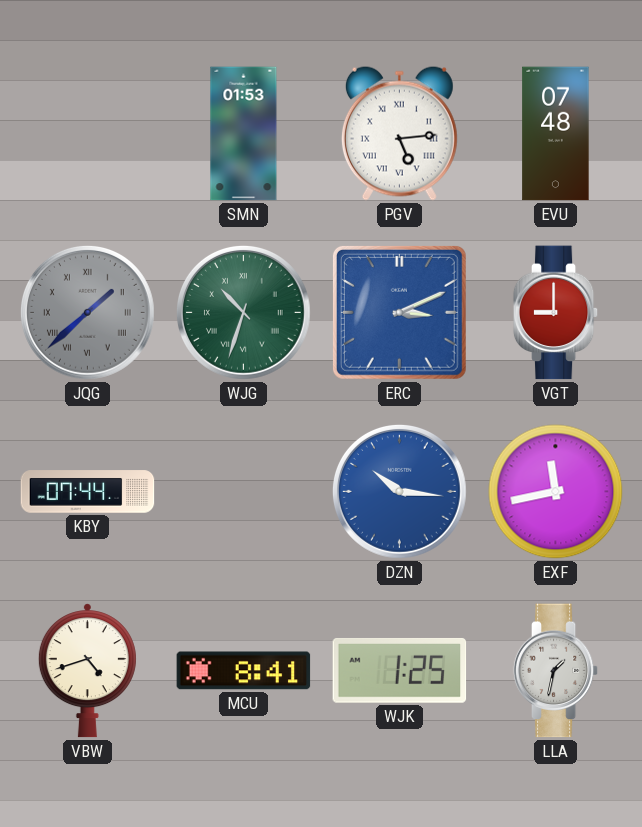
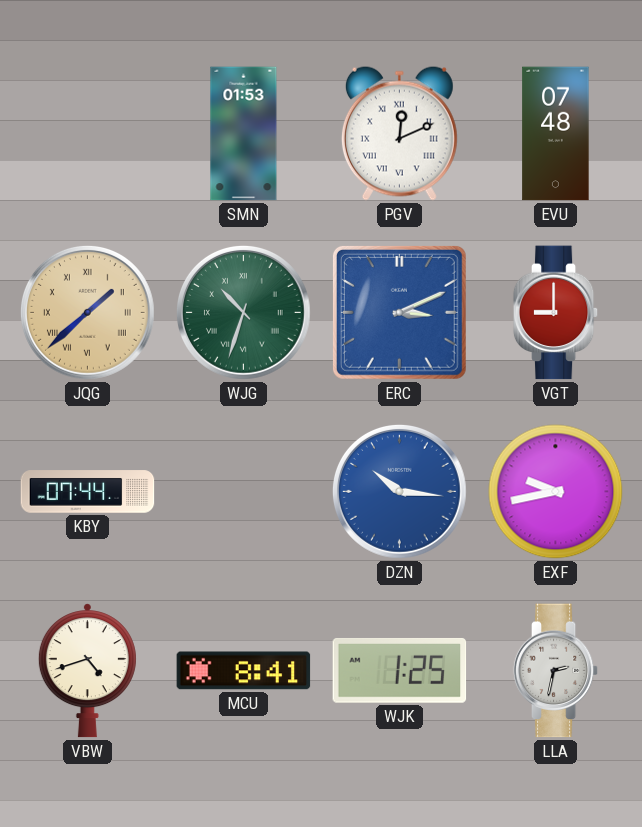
PGV: 5:14 -> 12:11
JQG dial: grey -> champagne
EXF: 11:43 -> 9:43
LLA: 1:32 -> 2:32
